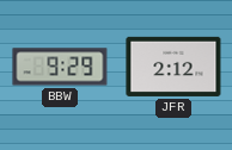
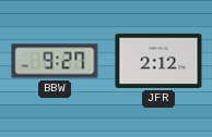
BBW: 9:29 -> 9:27
